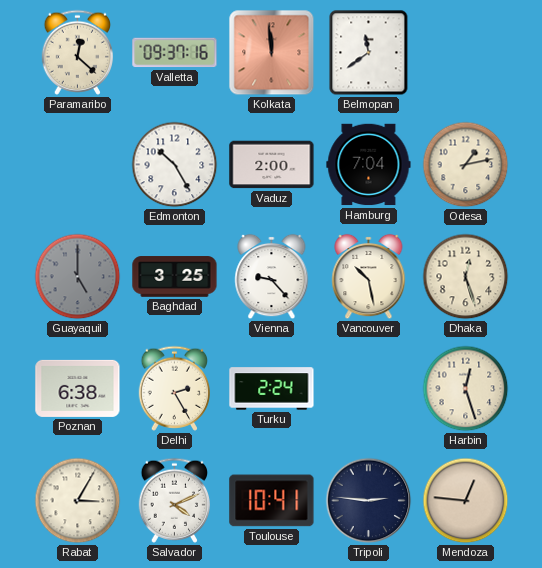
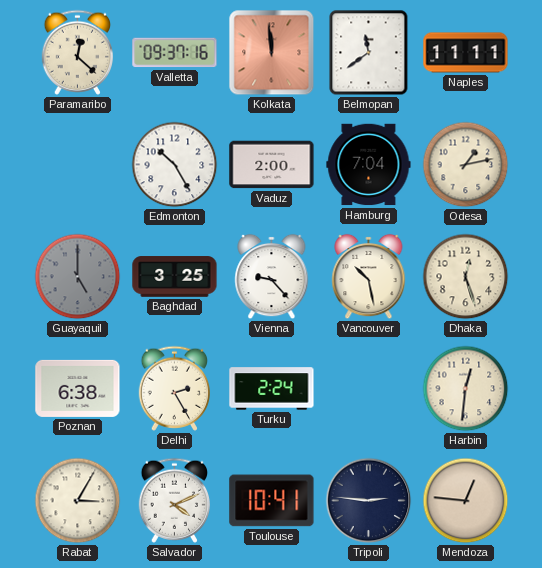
Naples: none -> 11:11
Harbin: 12:27 -> 12:31
